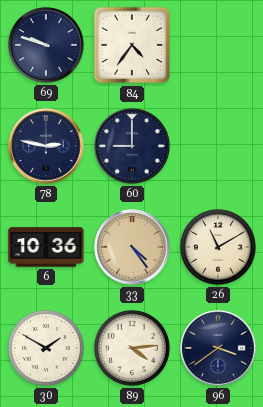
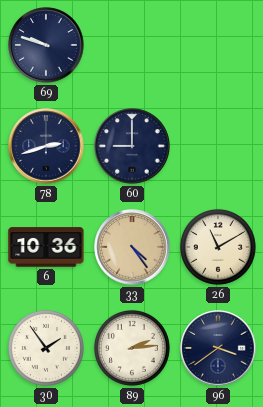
84: 4:36 -> none
78: 2:47 -> 2:42
30: 1:50 -> 1:54
89: 4:14 -> 2:14
